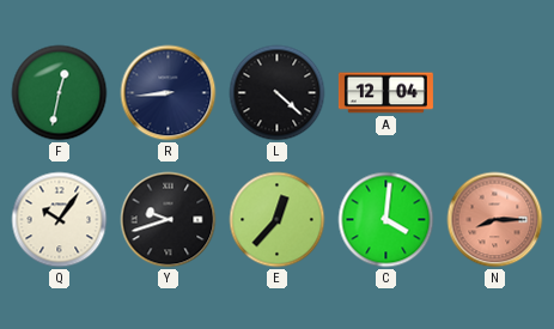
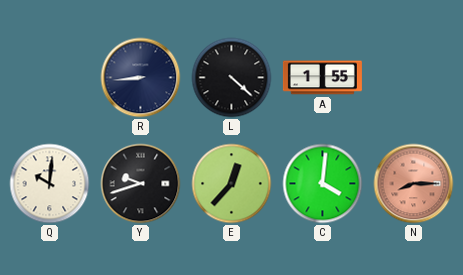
F: 12:32 -> none
A: 12:04 -> 1:55
Q: 10:06 -> 10:01
